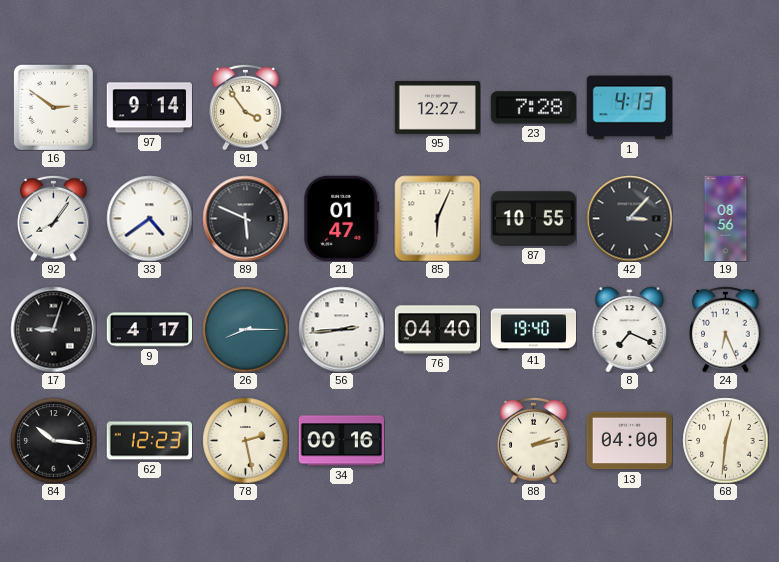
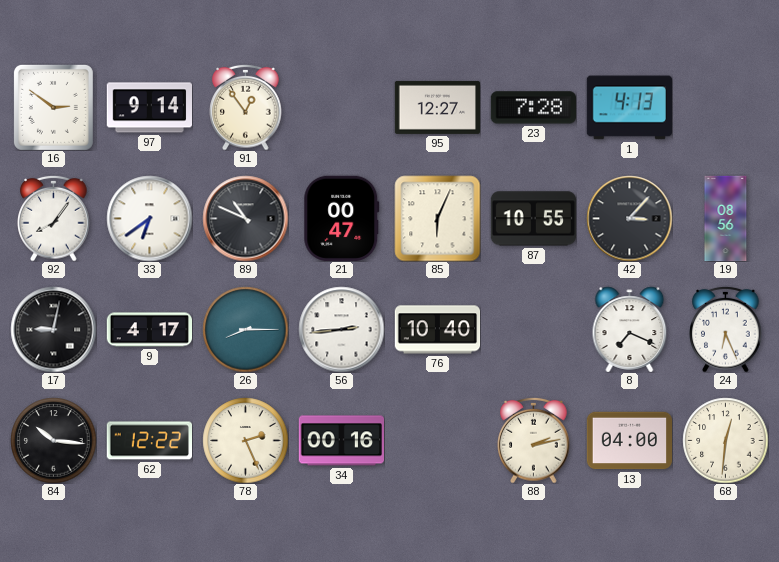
91: 3:54 -> 12:54
33: 4:39 -> 6:39
89: 5:49 -> 10:49
21: 01:47 -> 00:47
17: 9:03 -> 9:02
76: 04:40 -> 10:40
41: 19:40 -> none
62: 12:23 -> 12:22
78: 2:28 -> 2:26
